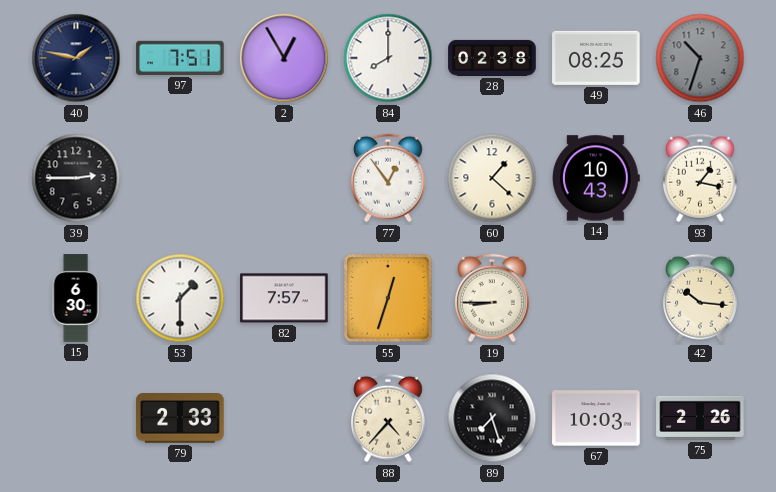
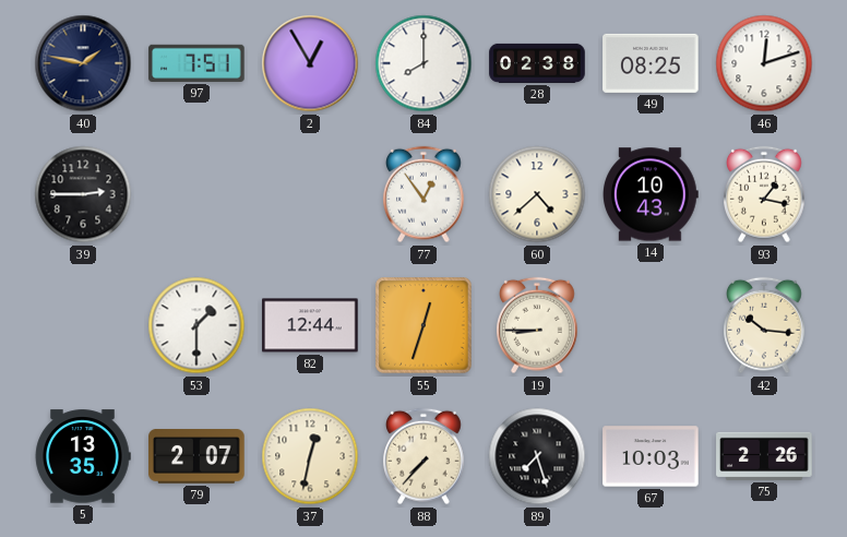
46: 10:33 -> 12:12
46 dial: grey -> white
60: 1:22 -> 4:38
15: 6:30 -> none
82: 7:57 -> 12:44
5: none -> 13:35
79: 2:33 -> 2:07
37: none -> 12:32
88: 4:37 -> 7:37
